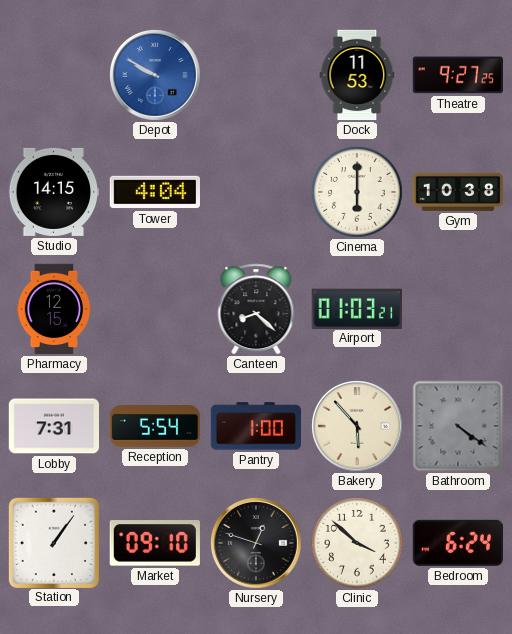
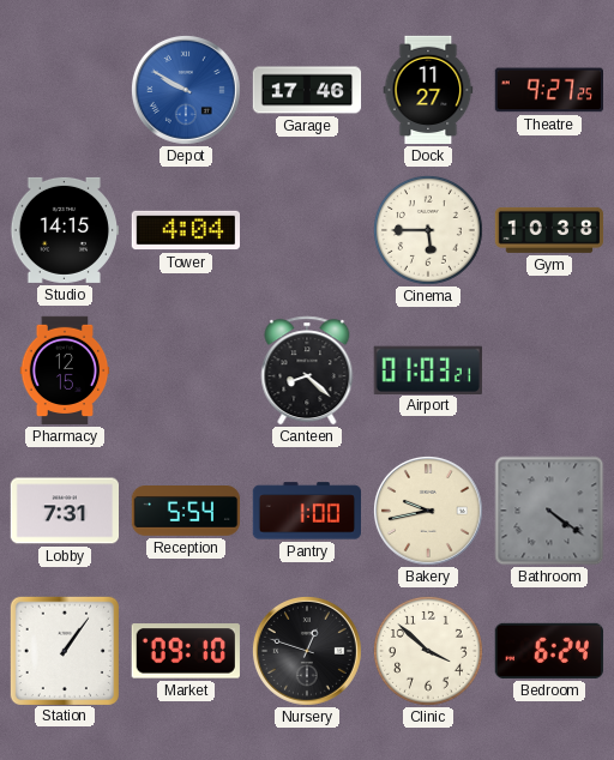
Garage: none -> 17:46
Dock: 11:53 -> 11:27
Cinema: 6:00 -> 5:45
Bakery: 5:53 -> 9:43
